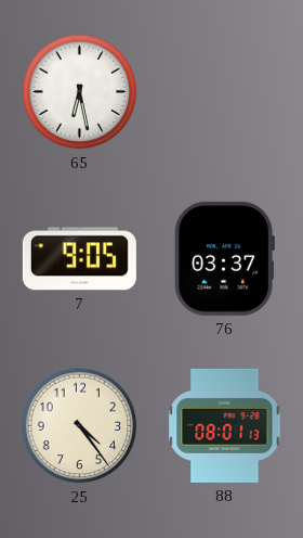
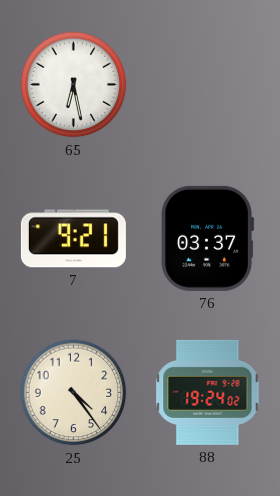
7: 9:05 -> 9:21
88: 08:01 -> 19:24
